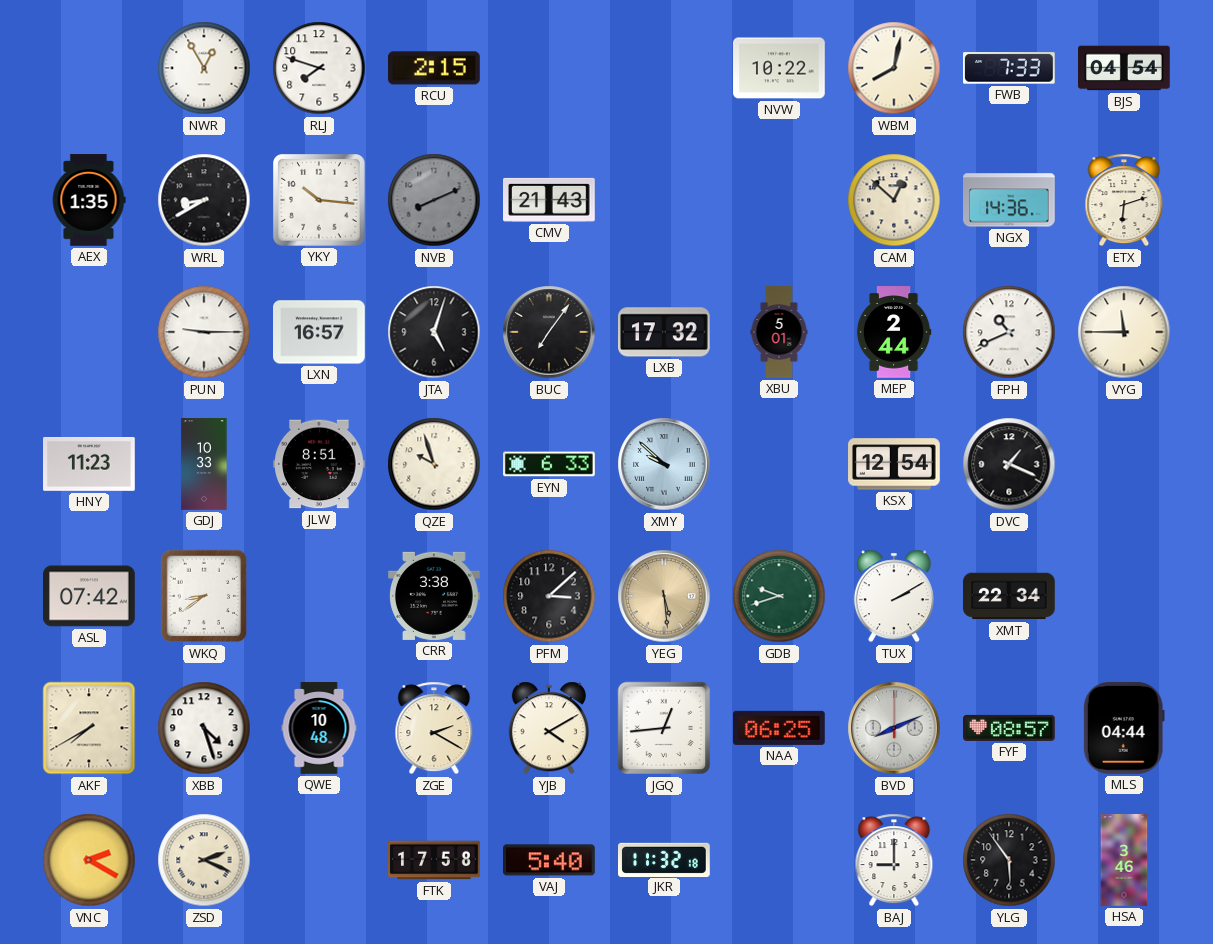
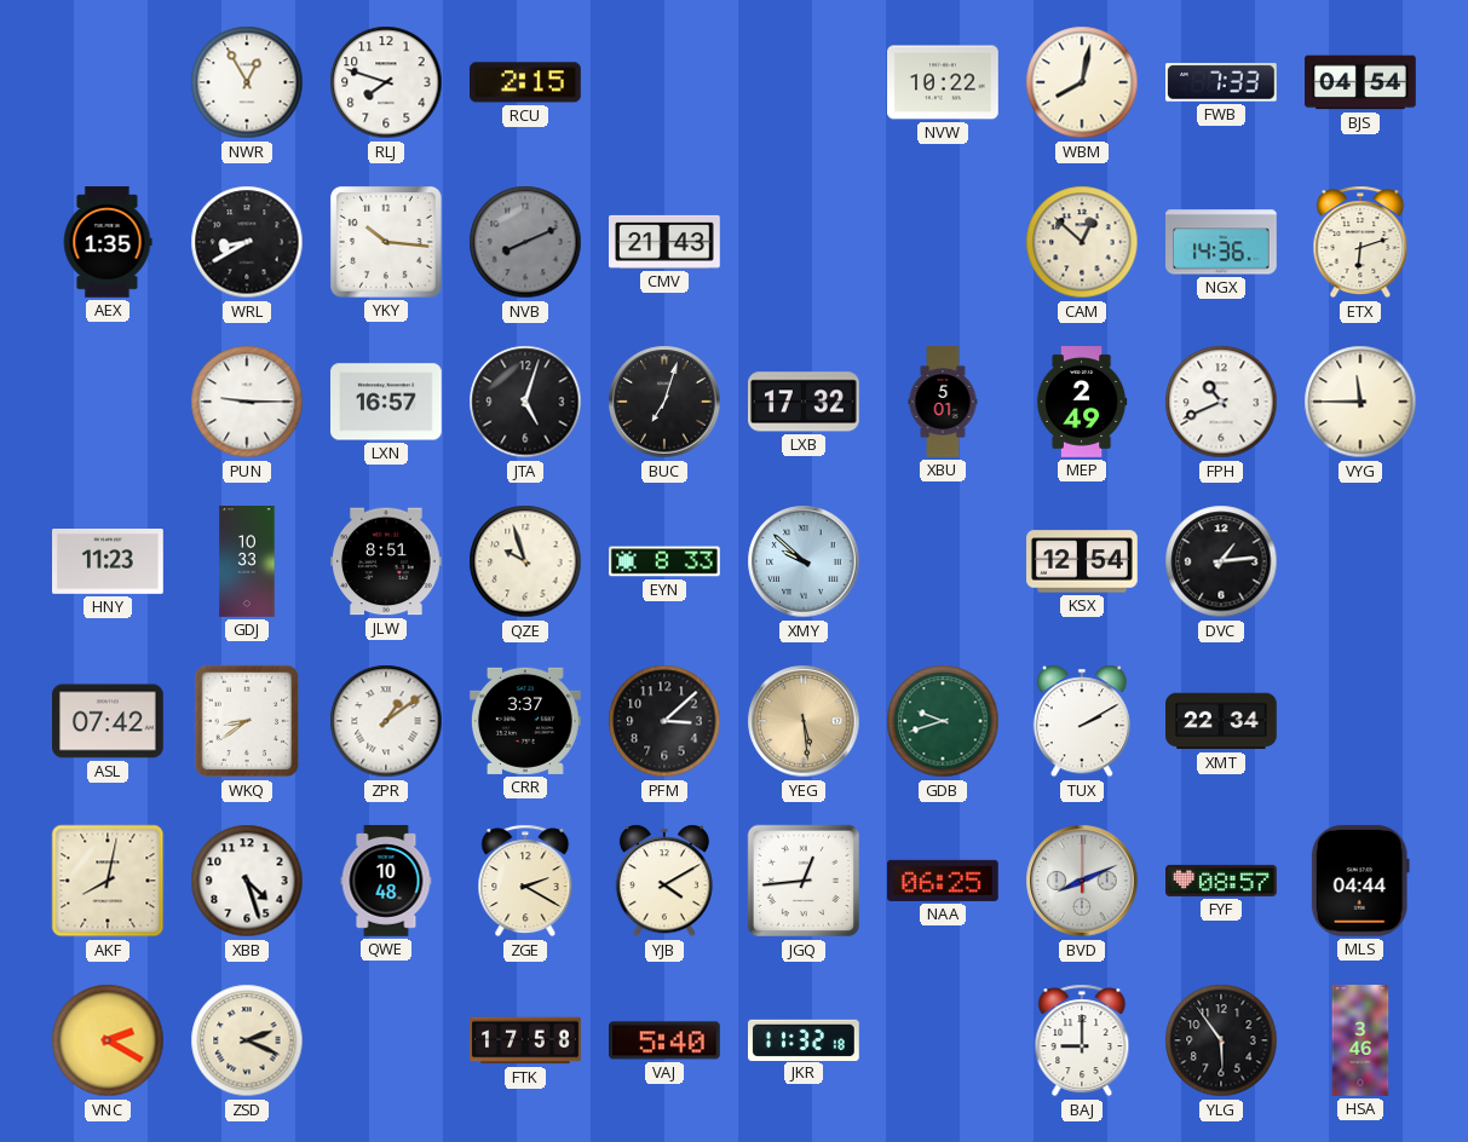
BUC: 7:06 -> 7:03
MEP: 2:44 -> 2:49
EYN: 6:33 -> 8:33
DVC: 1:19 -> 1:14
ZPR: none -> 1:09
CRR: 3:38 -> 3:37
AKF: 7:40 -> 8:02
